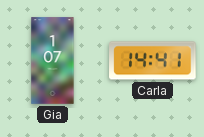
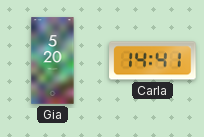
Gia: 1:07 -> 5:20
